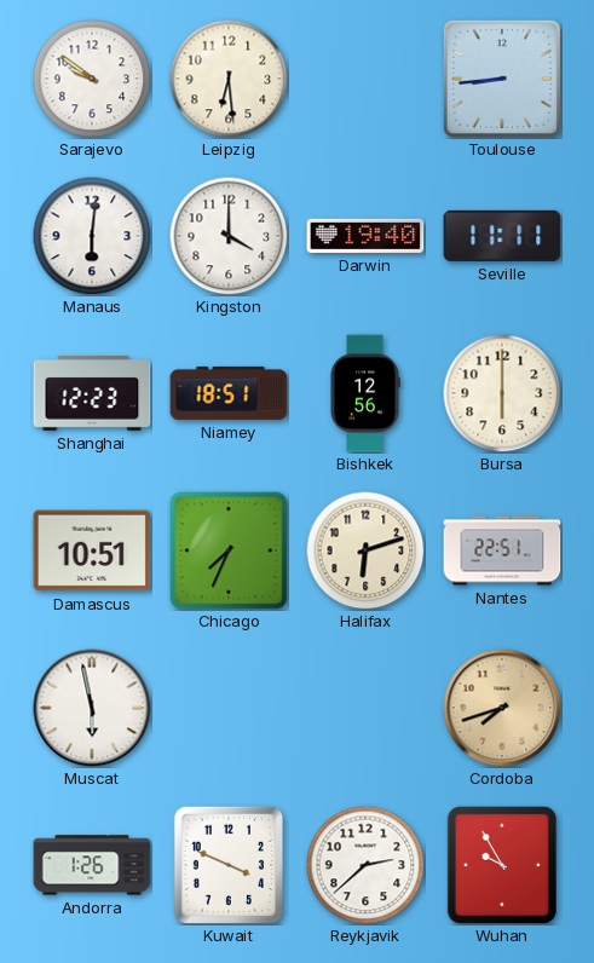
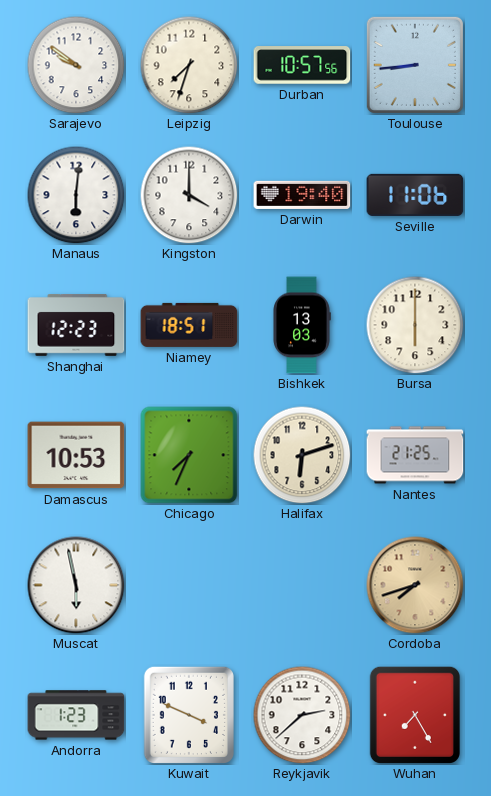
Leipzig: 6:29 -> 7:33
Durban: none -> 10:57
Seville: 11:11 -> 11:06
Bishkek: 12:56 -> 13:03
Damascus: 10:51 -> 10:53
Nantes: 22:51 -> 21:25
Andorra: 1:26 -> 1:23
Wuhan: 9:55 -> 7:25
